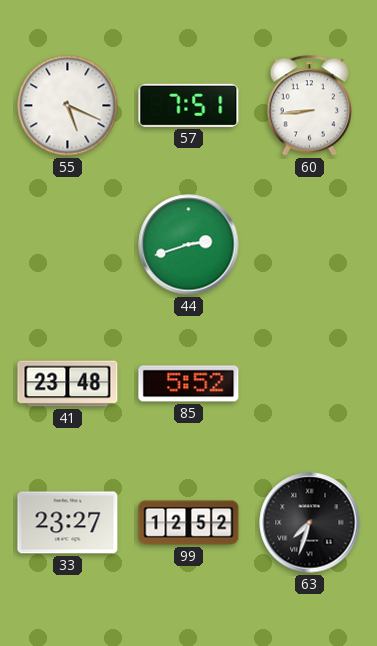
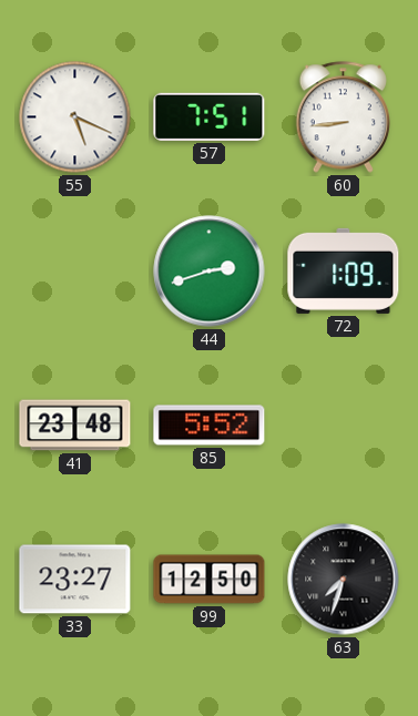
72: none -> 1:09
99: 12:52 -> 12:50
